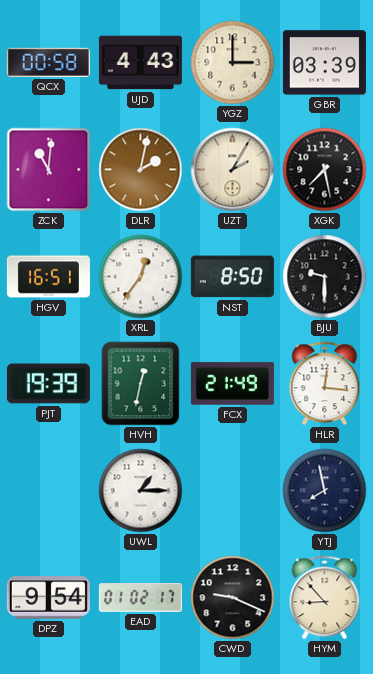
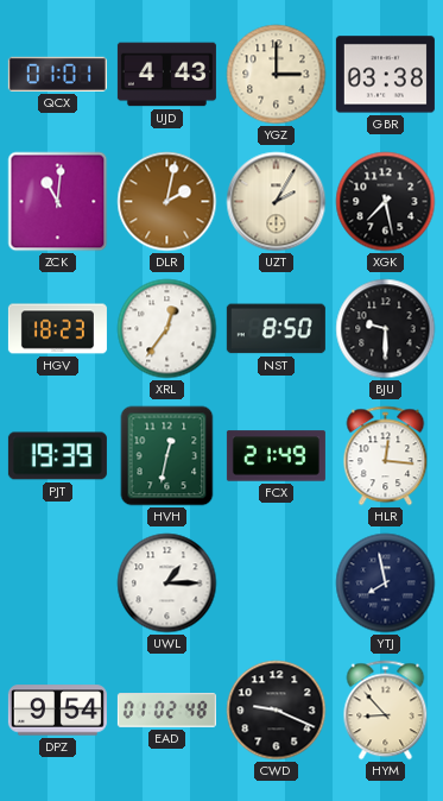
QCX: 00:58 -> 01:01
GBR: 03:39 -> 03:38
HGV: 16:51 -> 18:23
EAD: 01:02:17 -> 01:02:48
